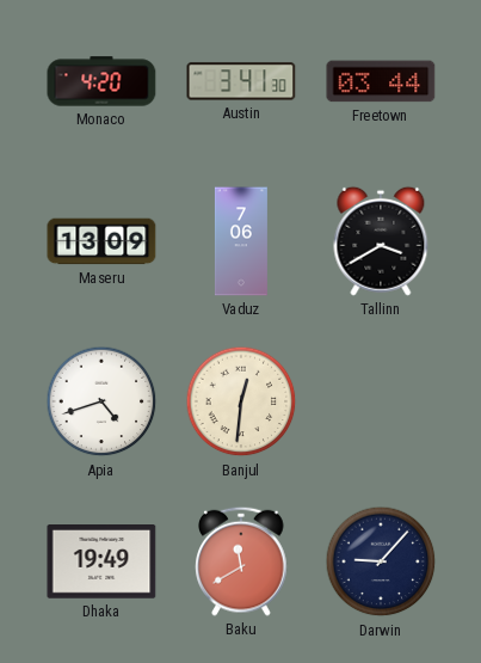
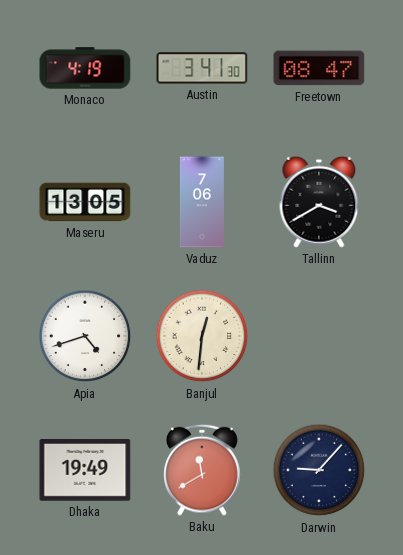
Monaco: 4:20 -> 4:19
Freetown: 03:44 -> 08:47
Maseru: 13:09 -> 13:05
